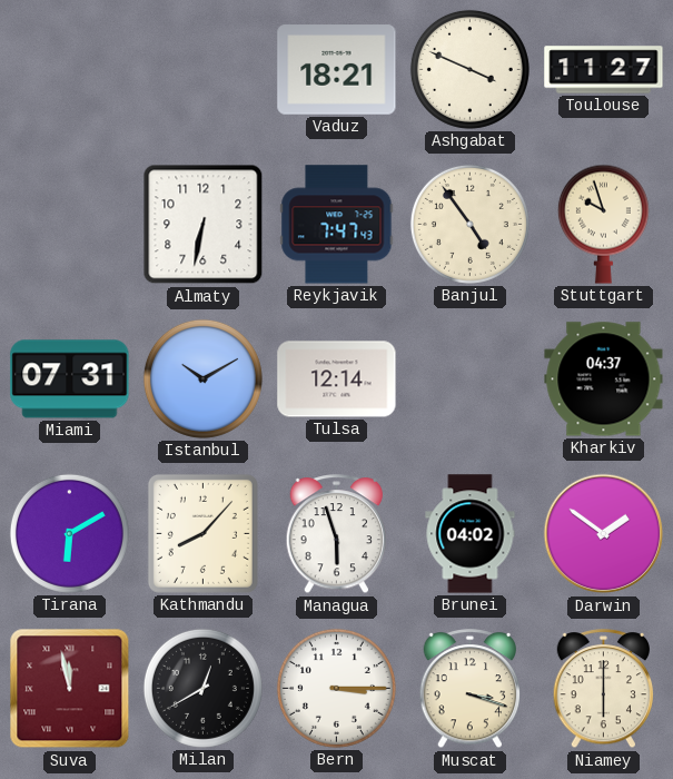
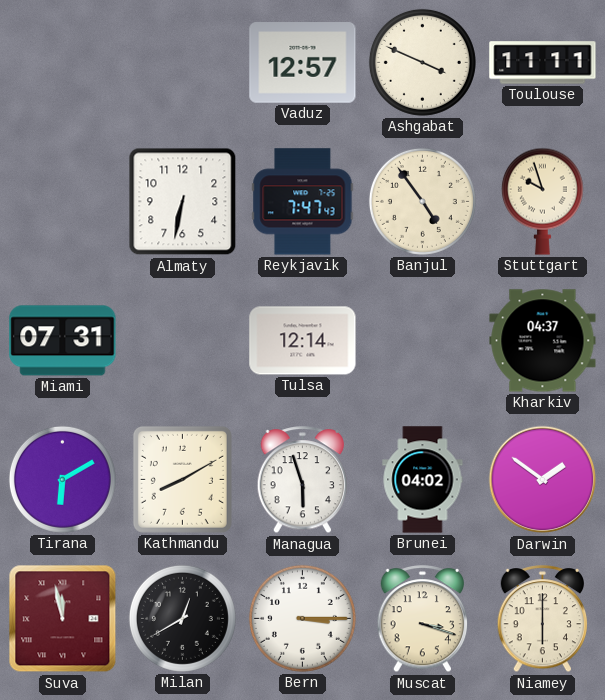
Vaduz: 18:21 -> 12:57
Toulouse: 11:27 -> 11:11
Istanbul: 10:10 -> none
Kathmandu: 8:07 -> 8:10
